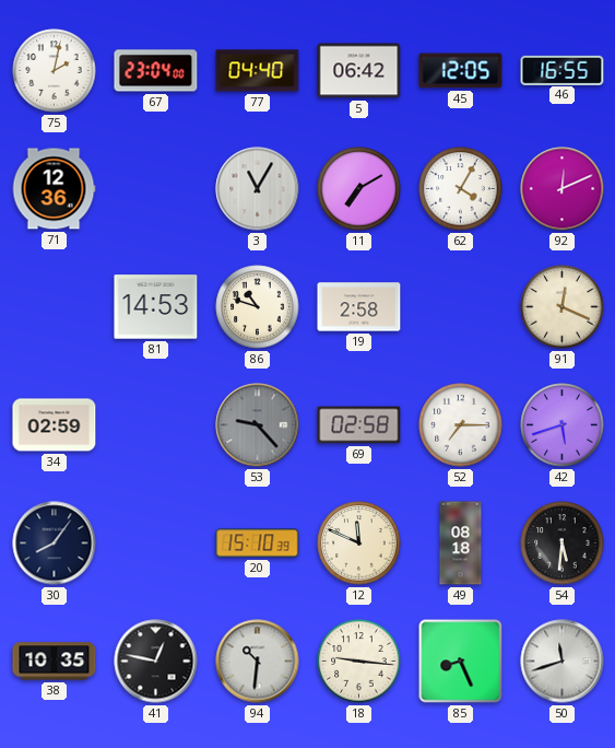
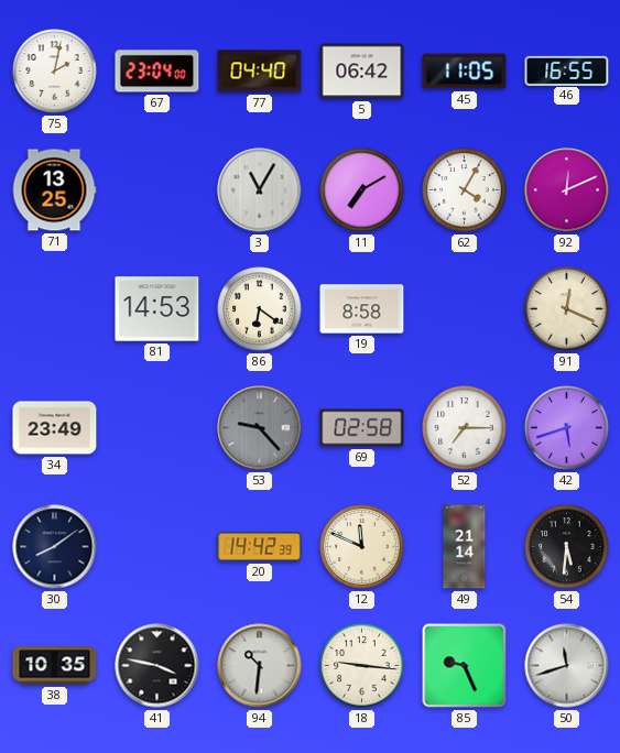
45: 12:05 -> 11:05
71: 12:36 -> 13:25
86: 10:48 -> 6:21
19: 2:58 -> 8:58
34: 02:59 -> 23:49
30: 8:06 -> 8:09
20: 15:10 -> 14:42
49: 08:18 -> 21:14
41: 12:47 -> 3:47
85: 8:26 -> 9:26
